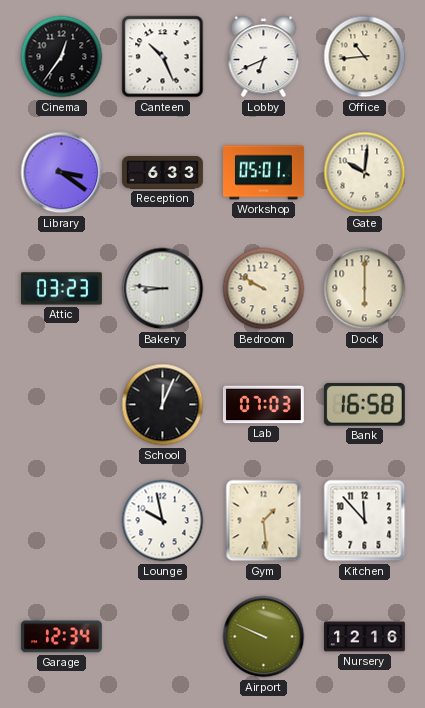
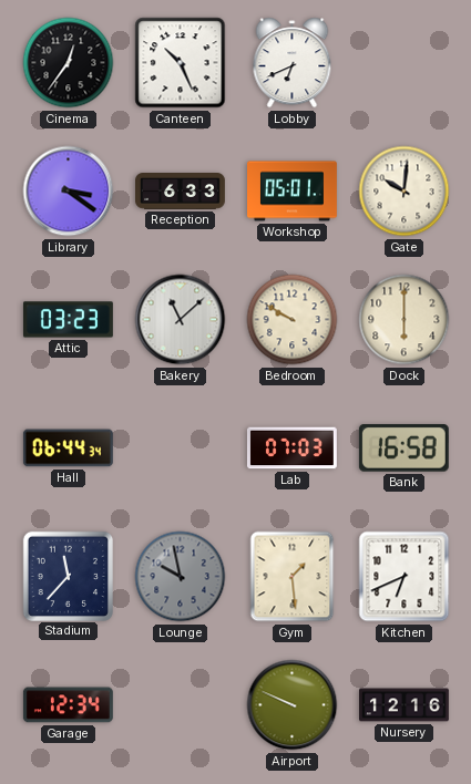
Office: 10:44 -> none
Bakery: 8:46 -> 11:08
Hall: none -> 06:44
School: 12:04 -> none
Stadium: none -> 11:37
Lounge dial: white -> grey
Kitchen: 11:53 -> 6:41
